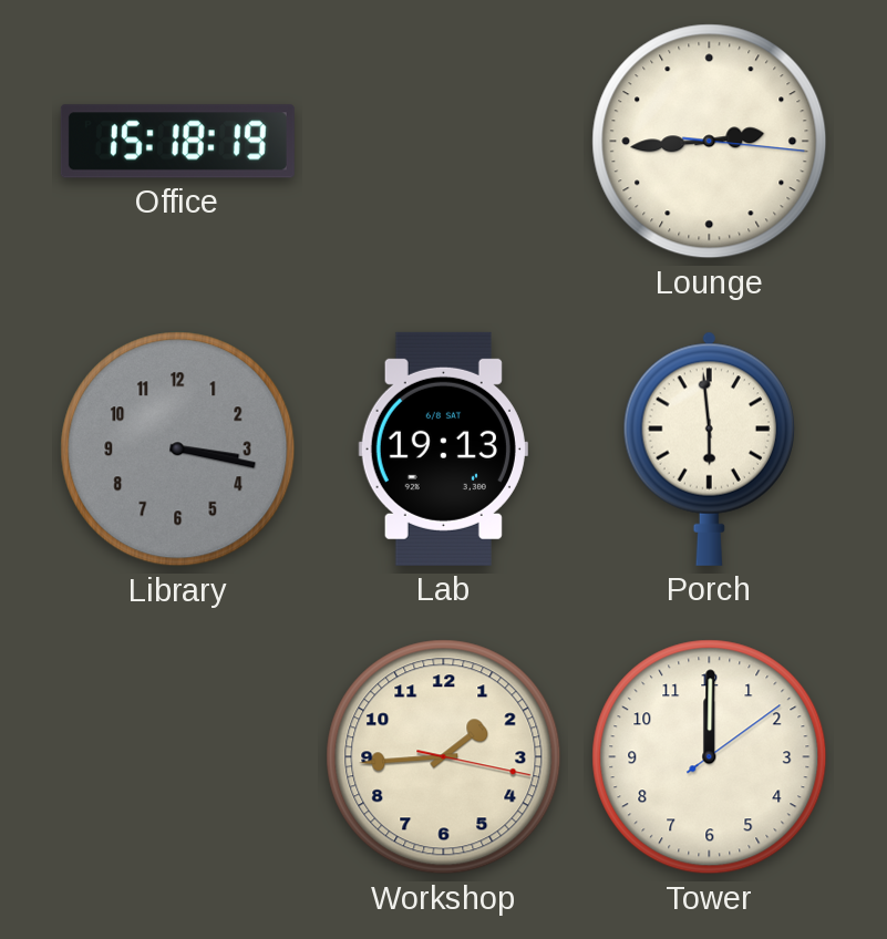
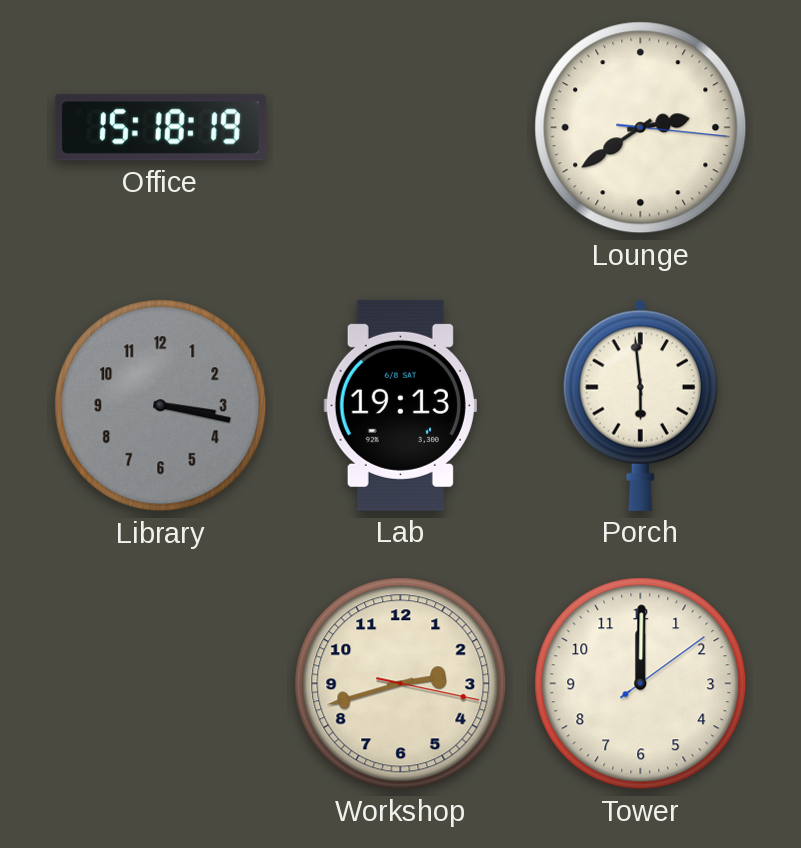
Lounge: 2:44 -> 2:39
Workshop: 1:44 -> 2:42
